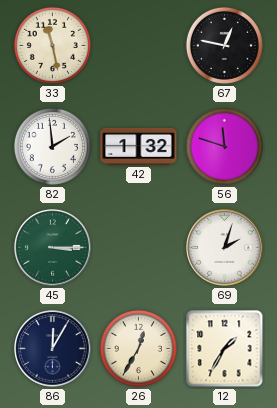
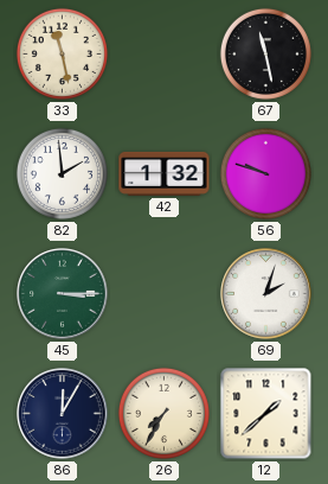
67: 12:47 -> 11:28
56: 11:48 -> 9:48
26: 12:35 -> 7:35
12: 1:35 -> 1:38
